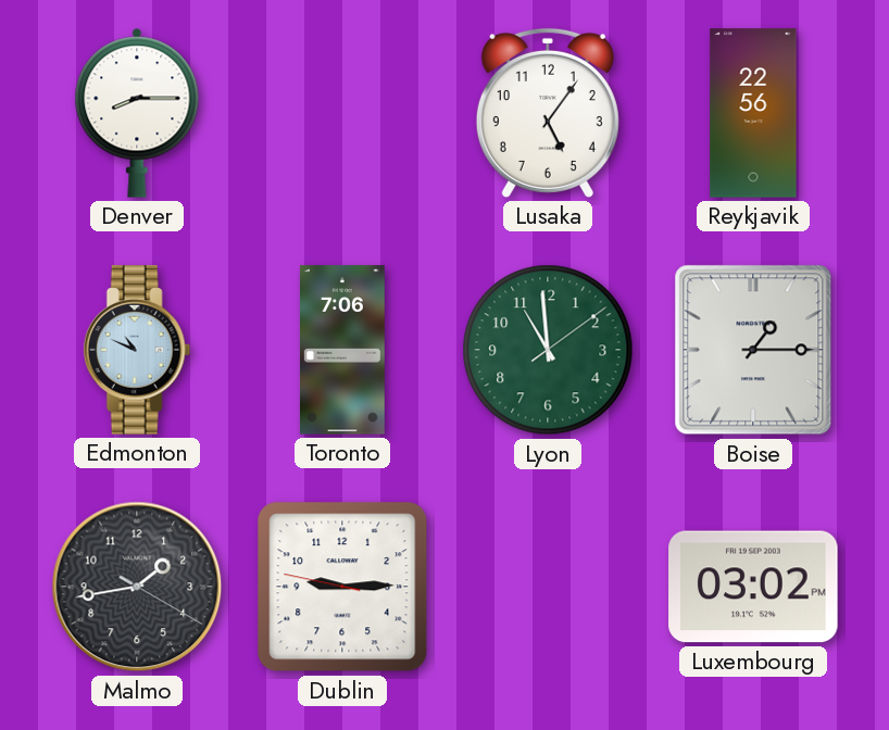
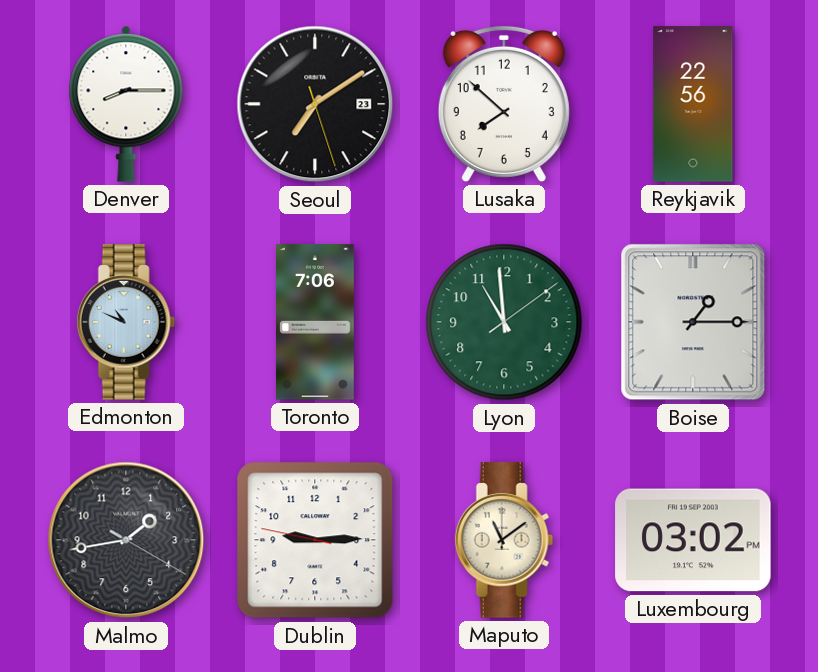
Seoul: none -> 7:09
Lusaka: 5:06 -> 7:52
Maputo: none -> 11:09
